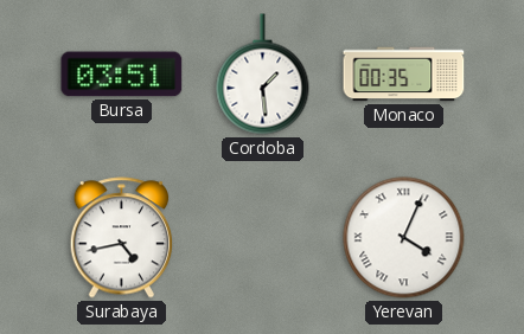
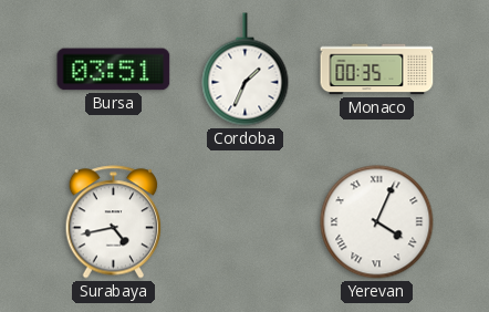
Cordoba: 1:29 -> 1:34
